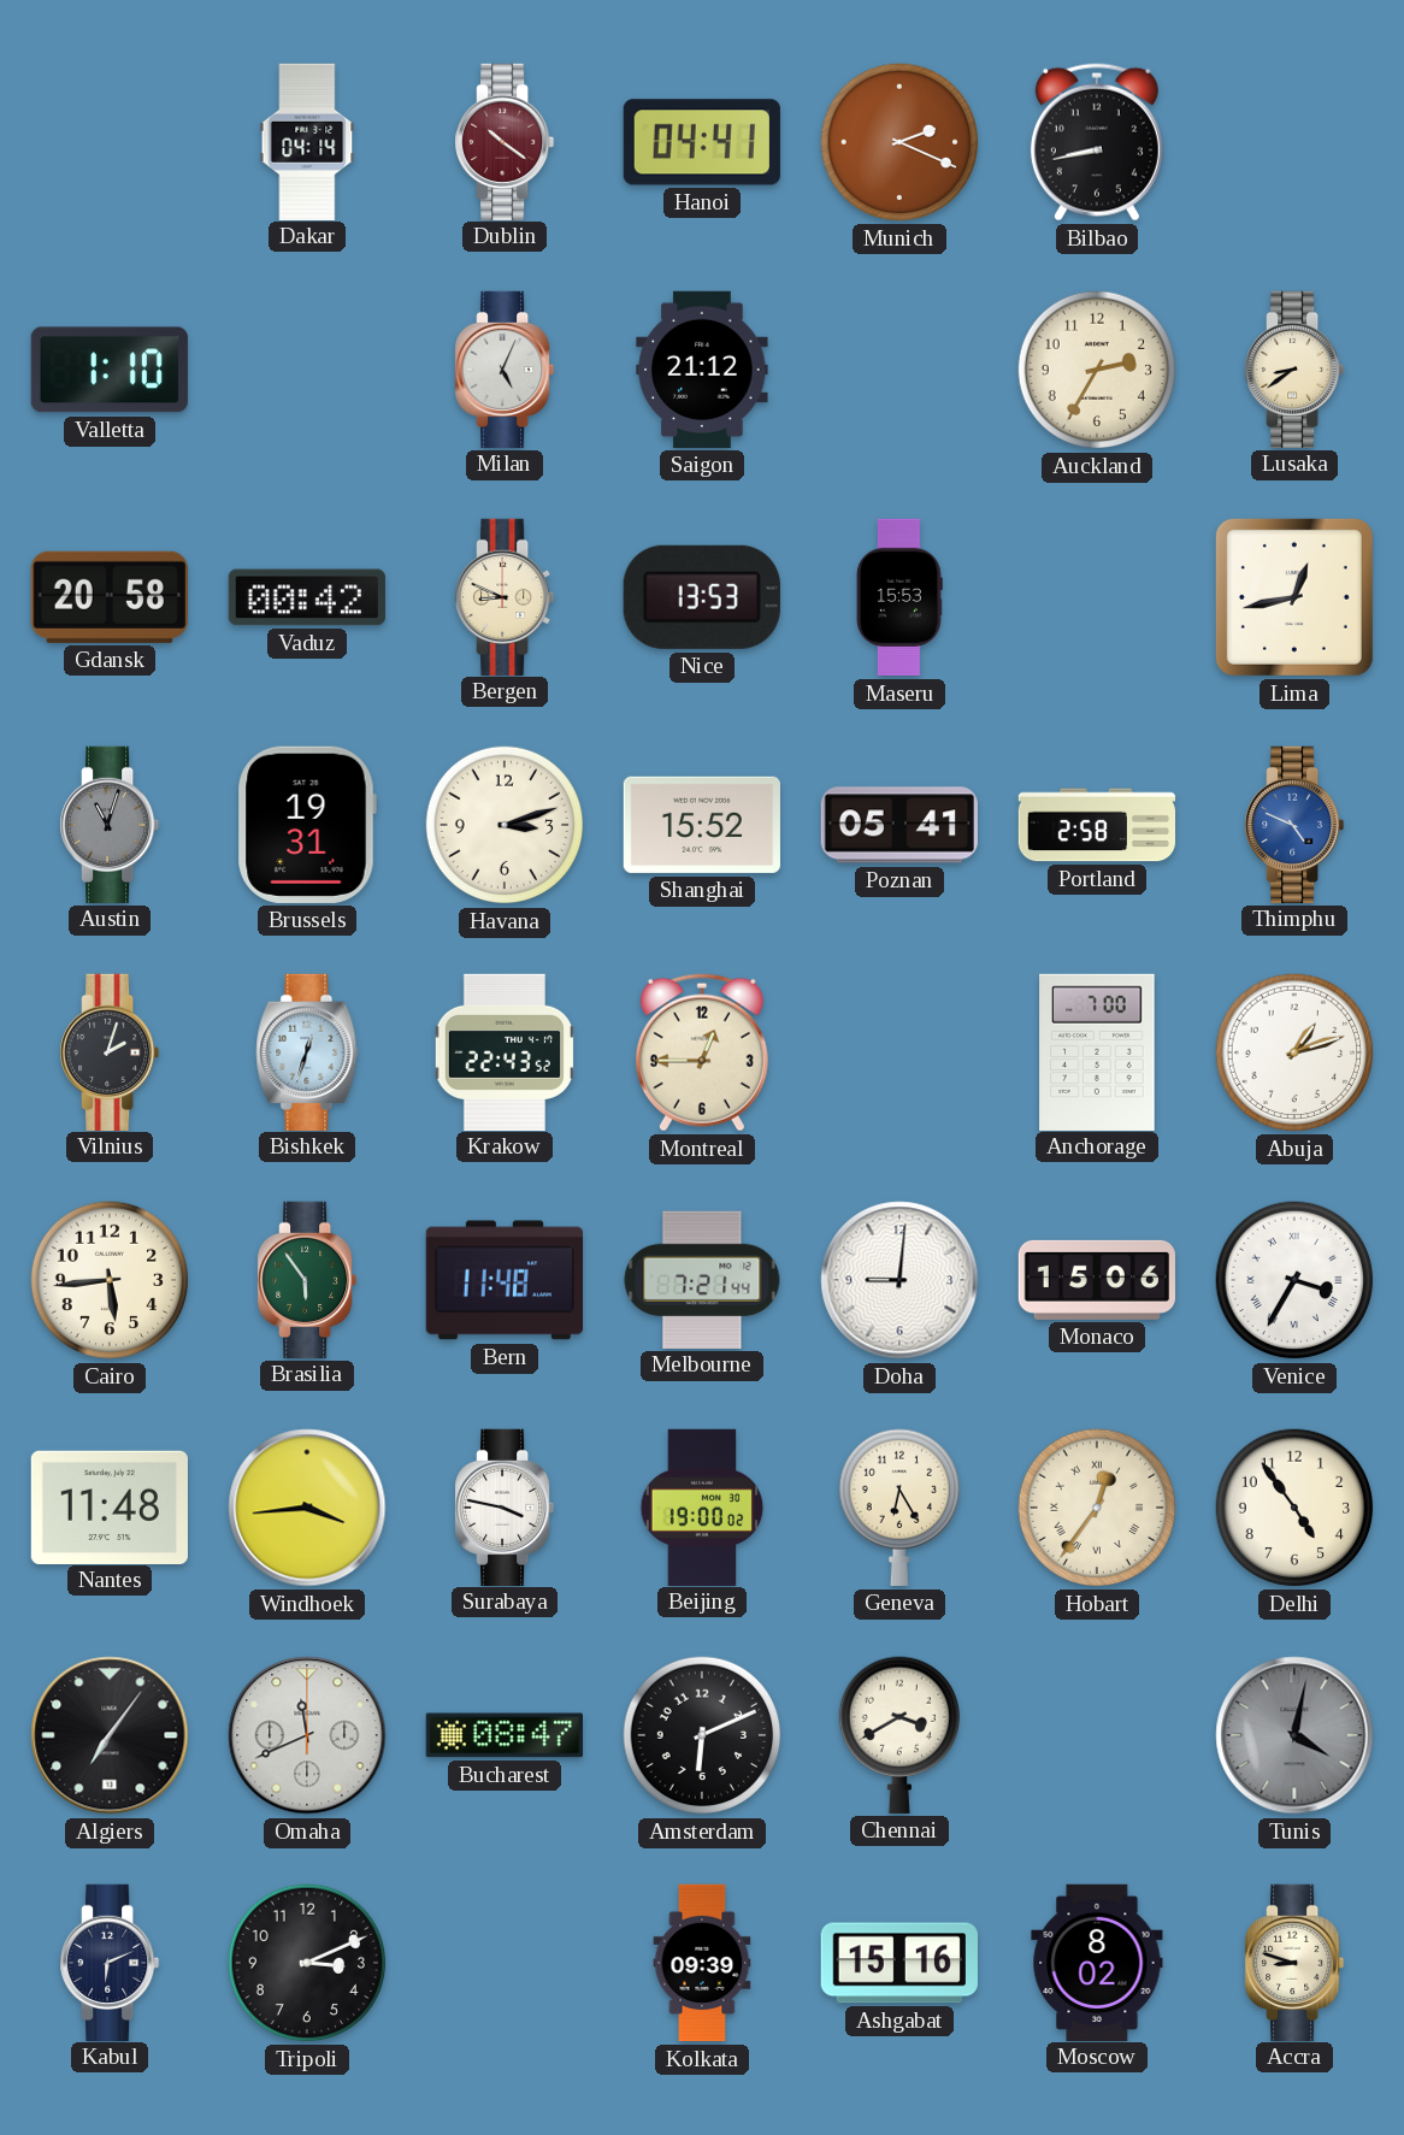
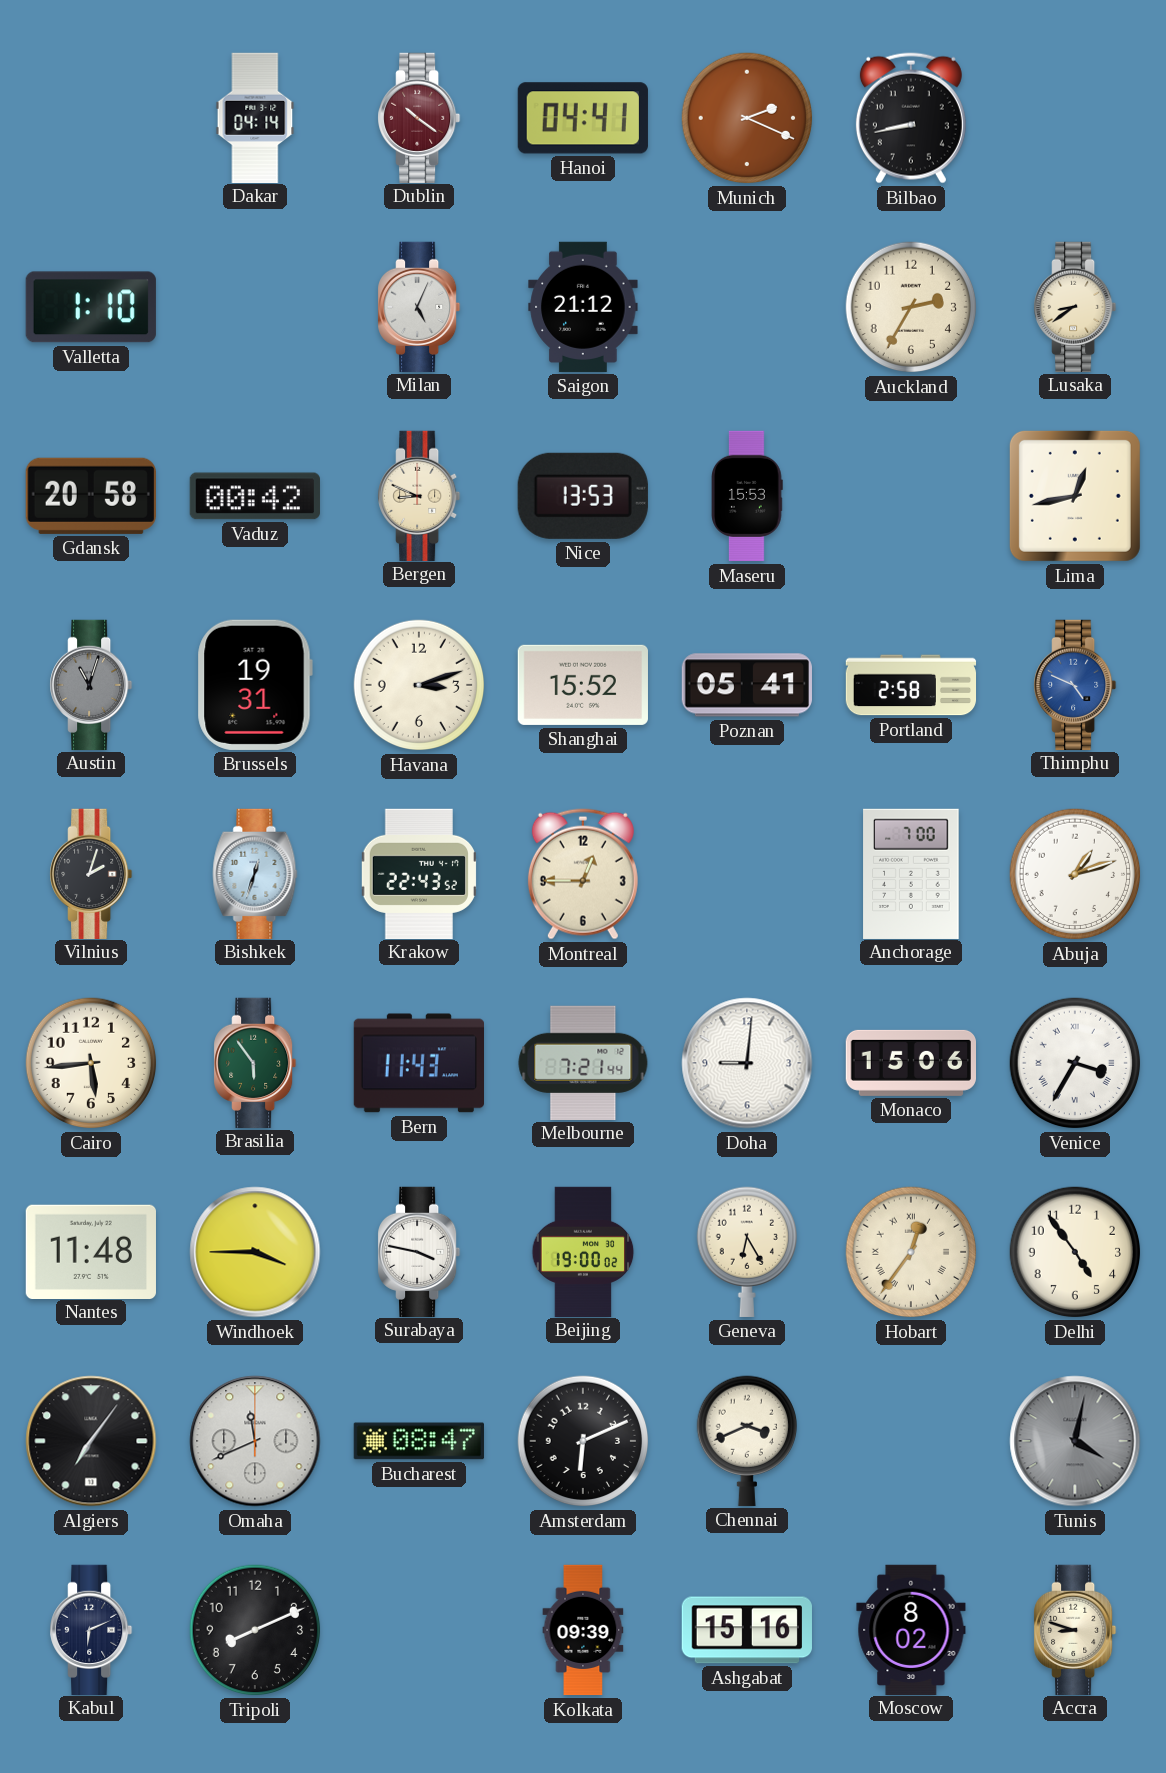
Bern: 11:48 -> 11:43
Windhoek: 3:44 -> 3:45
Chennai: 3:40 -> 3:41
Tripoli: 3:11 -> 8:11
